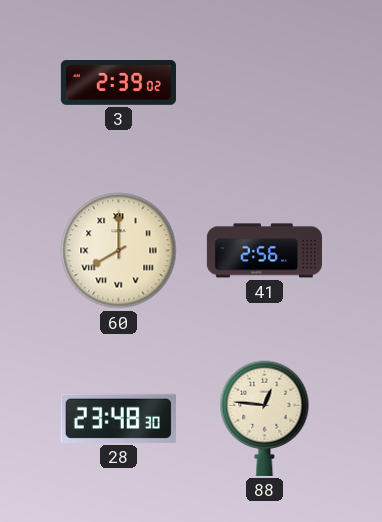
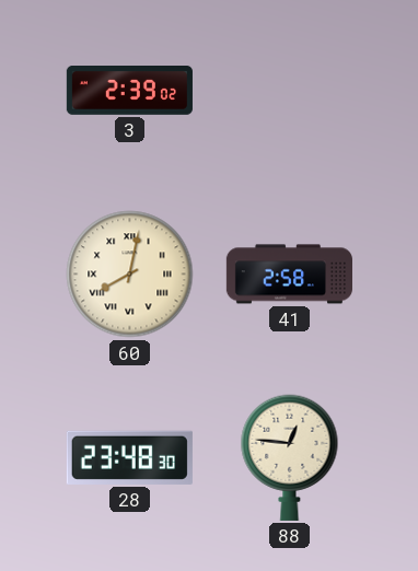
60: 8:00 -> 8:02
41: 2:56 -> 2:58
